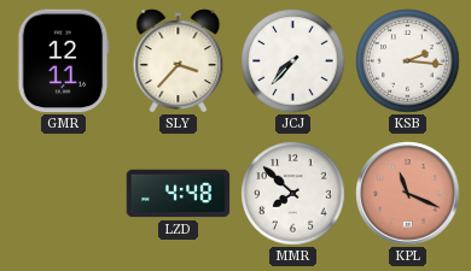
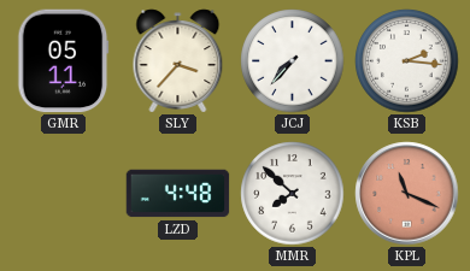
GMR: 12:11 -> 05:11
